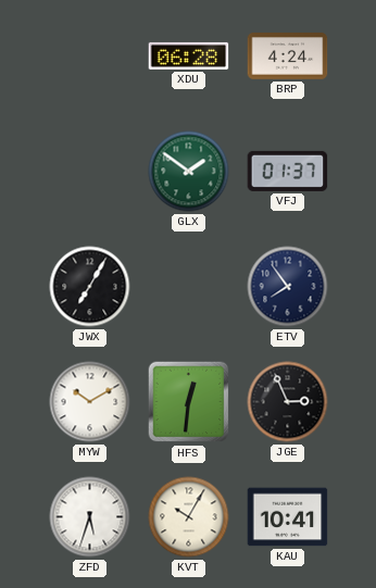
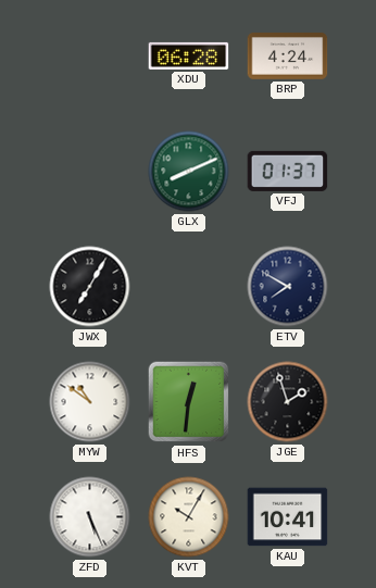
GLX: 1:51 -> 8:11
ETV: 7:54 -> 7:50
MYW: 10:10 -> 10:51
JGE: 2:56 -> 1:57
ZFD: 5:33 -> 5:26
